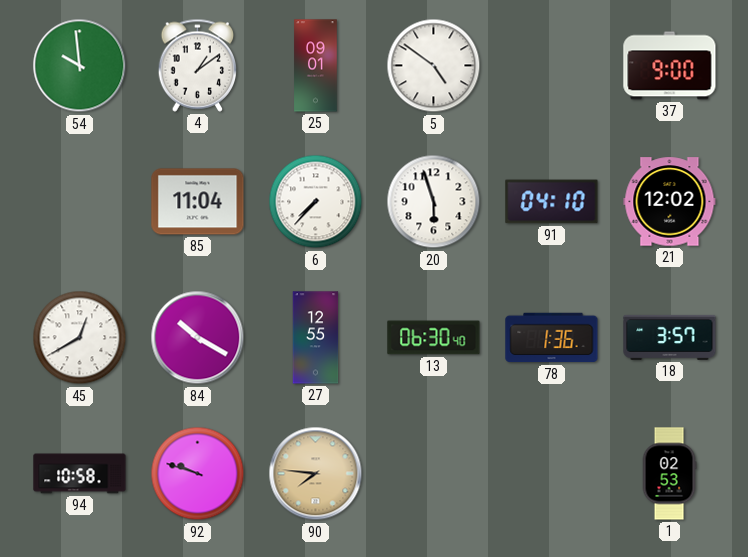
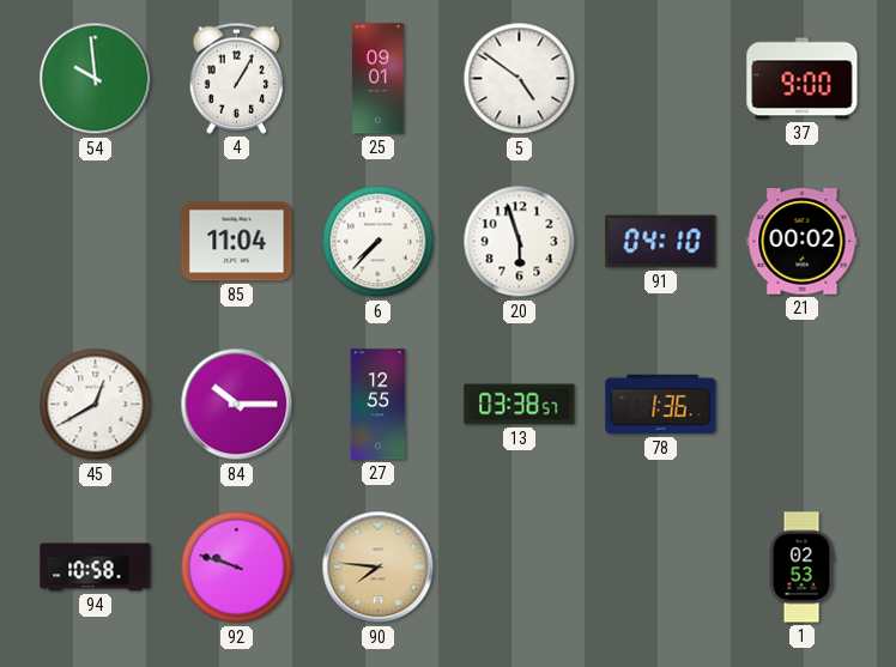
4: 1:09 -> 1:05
21: 12:02 -> 00:02
84: 10:20 -> 10:15
13: 06:30 -> 03:38
18: 3:57 -> none
